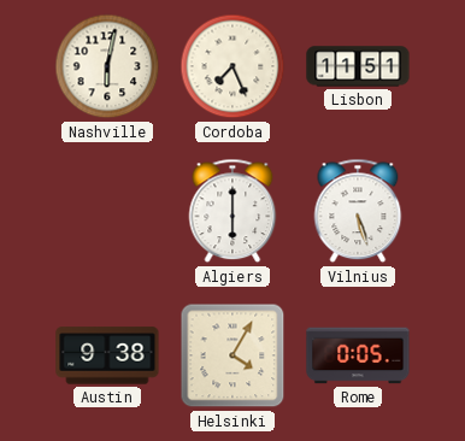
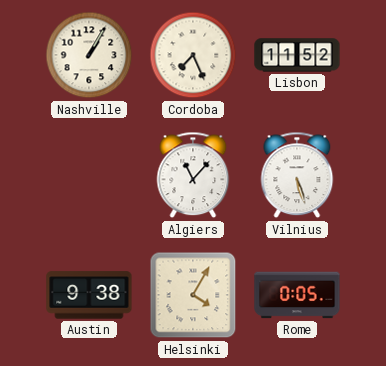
Nashville: 6:02 -> 1:05
Lisbon: 11:51 -> 11:52
Algiers: 6:00 -> 11:07
